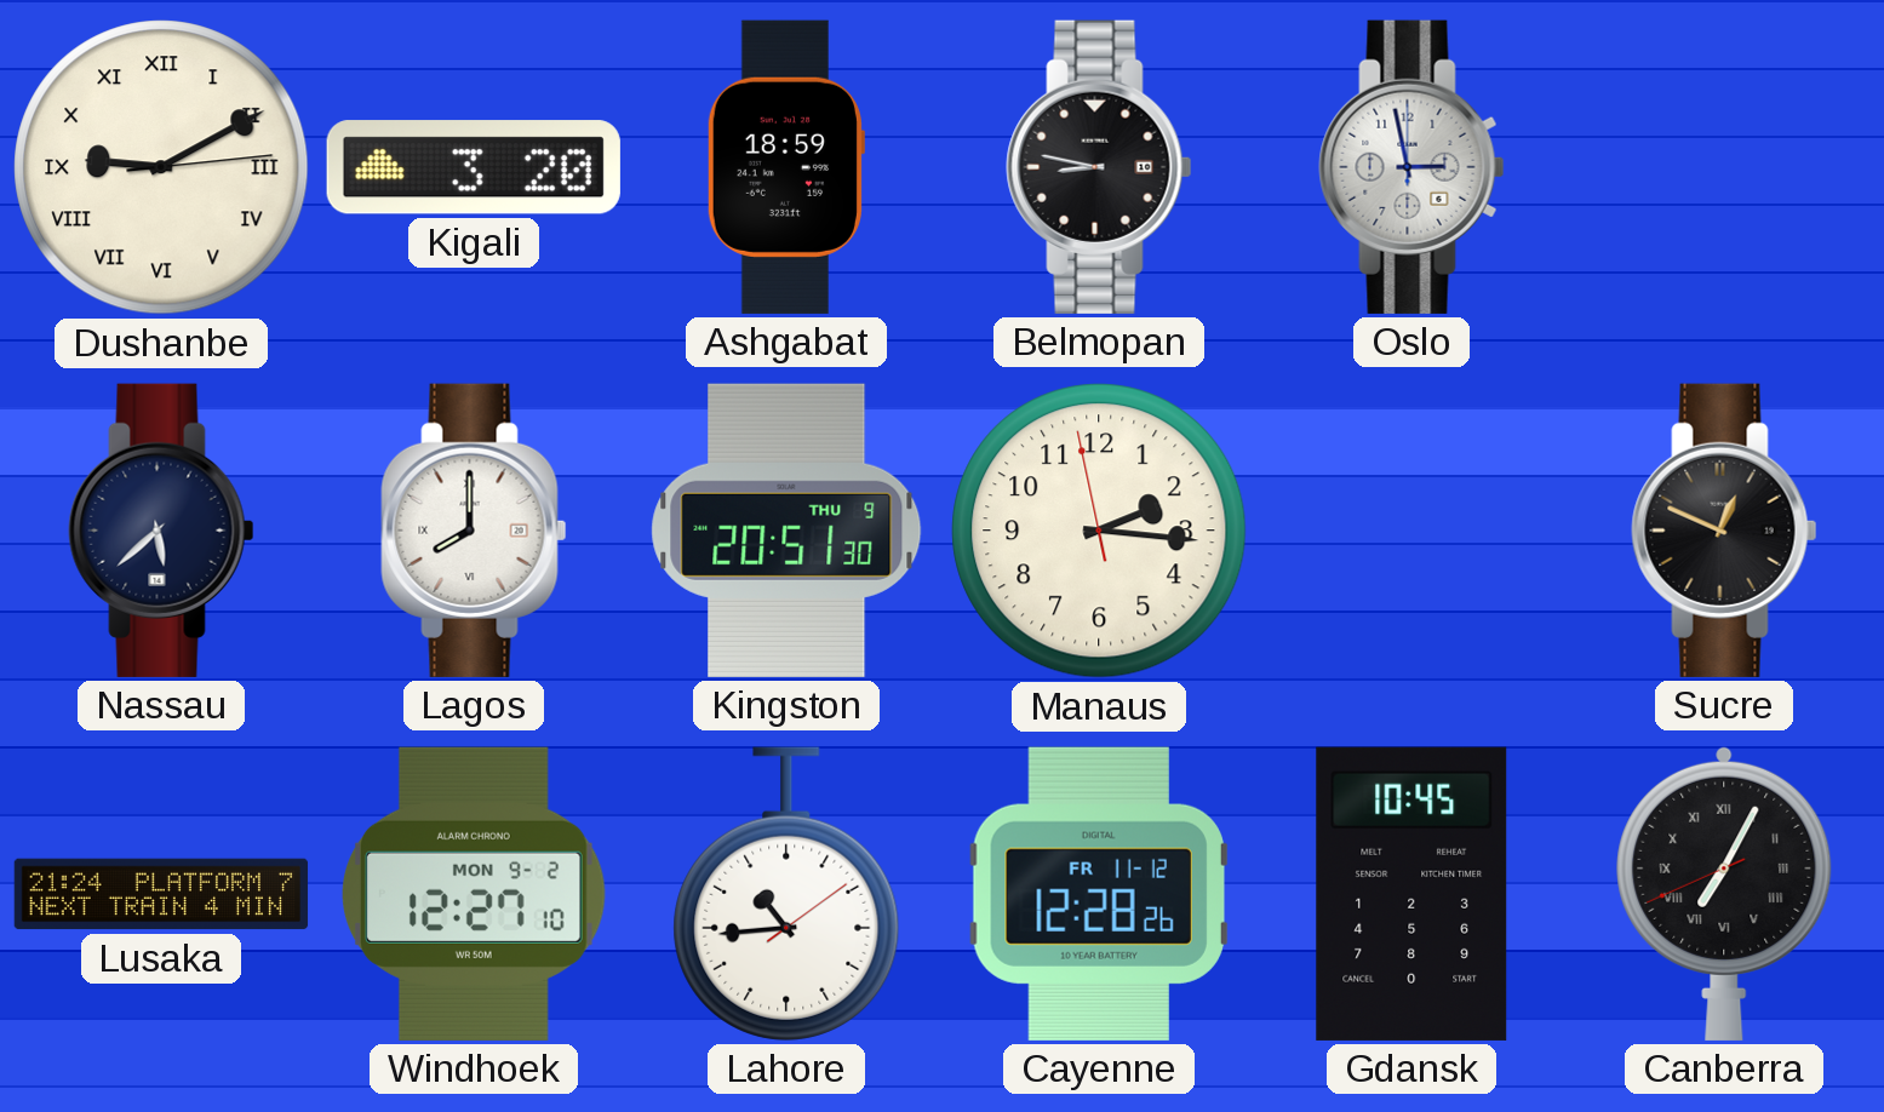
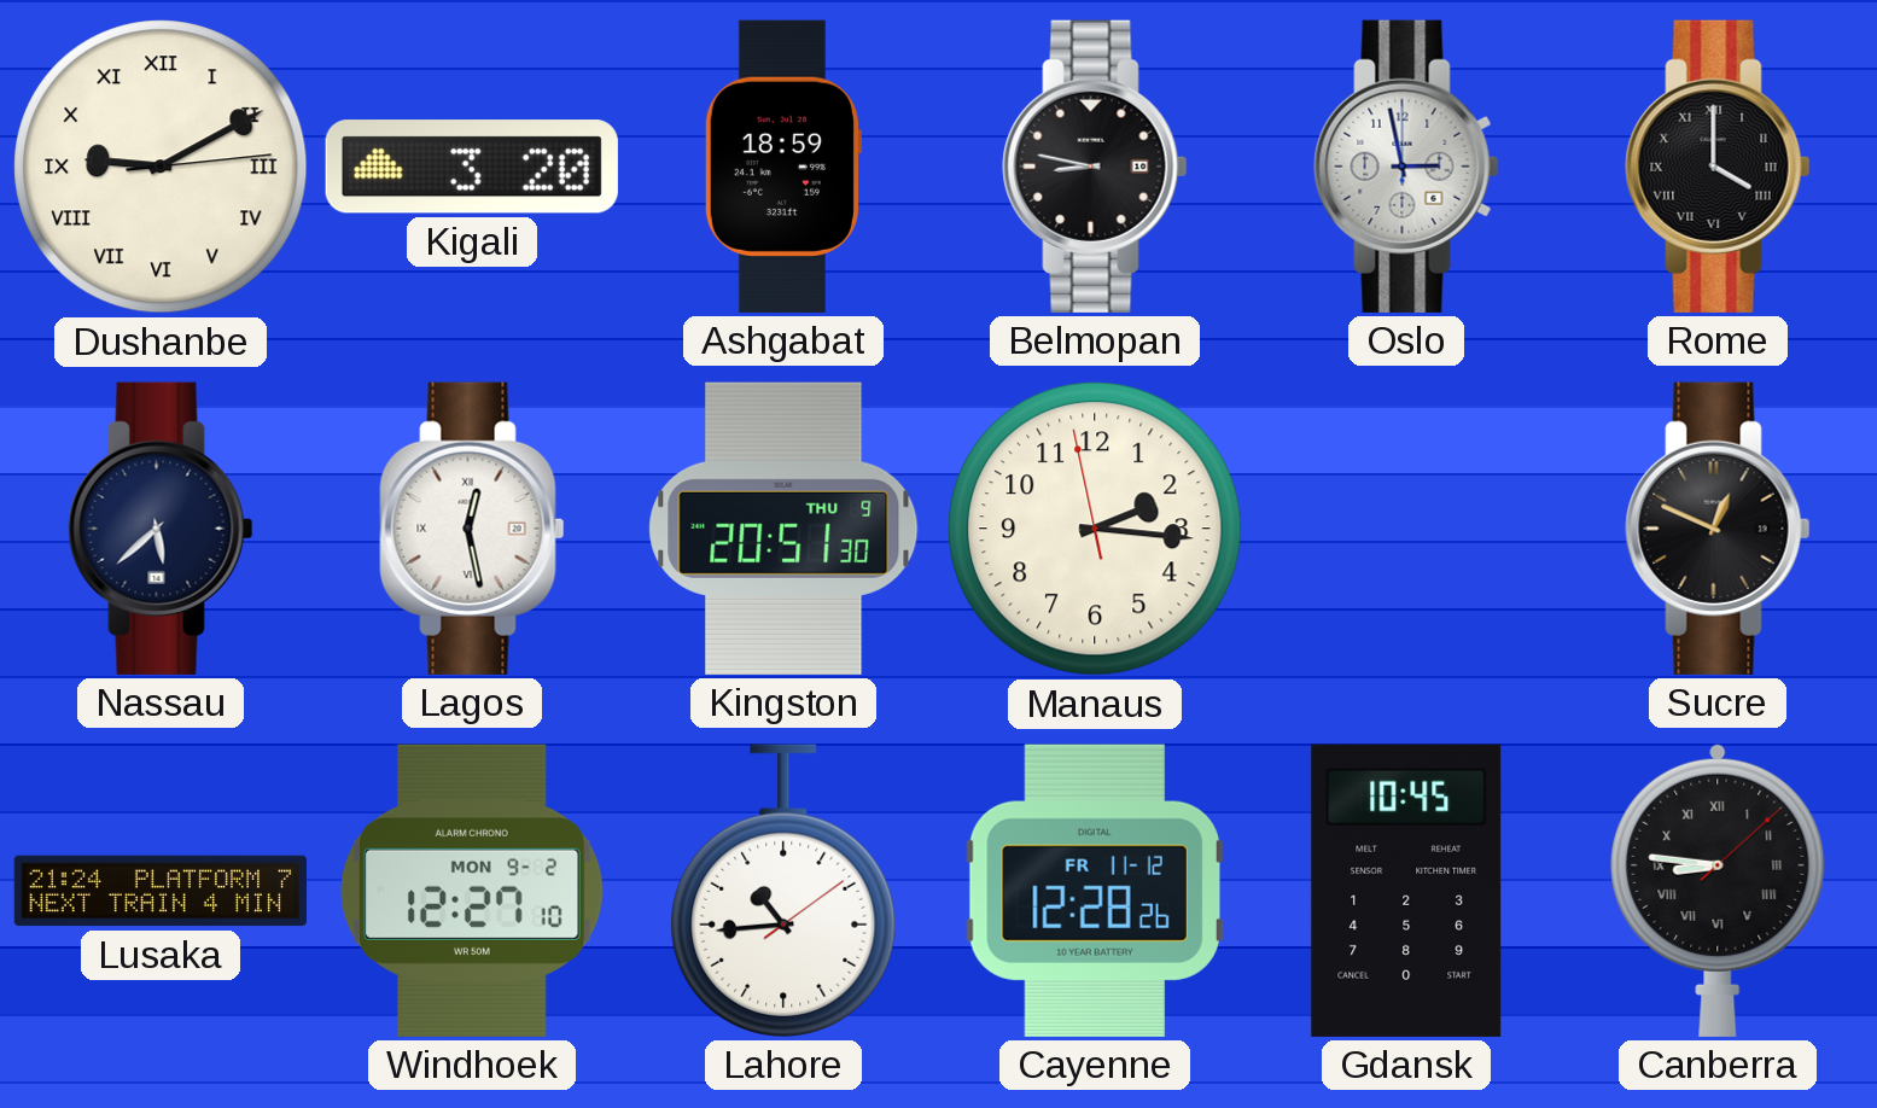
Rome: none -> 4:00
Lagos: 8:00 -> 12:28
Canberra: 7:04 -> 8:46
